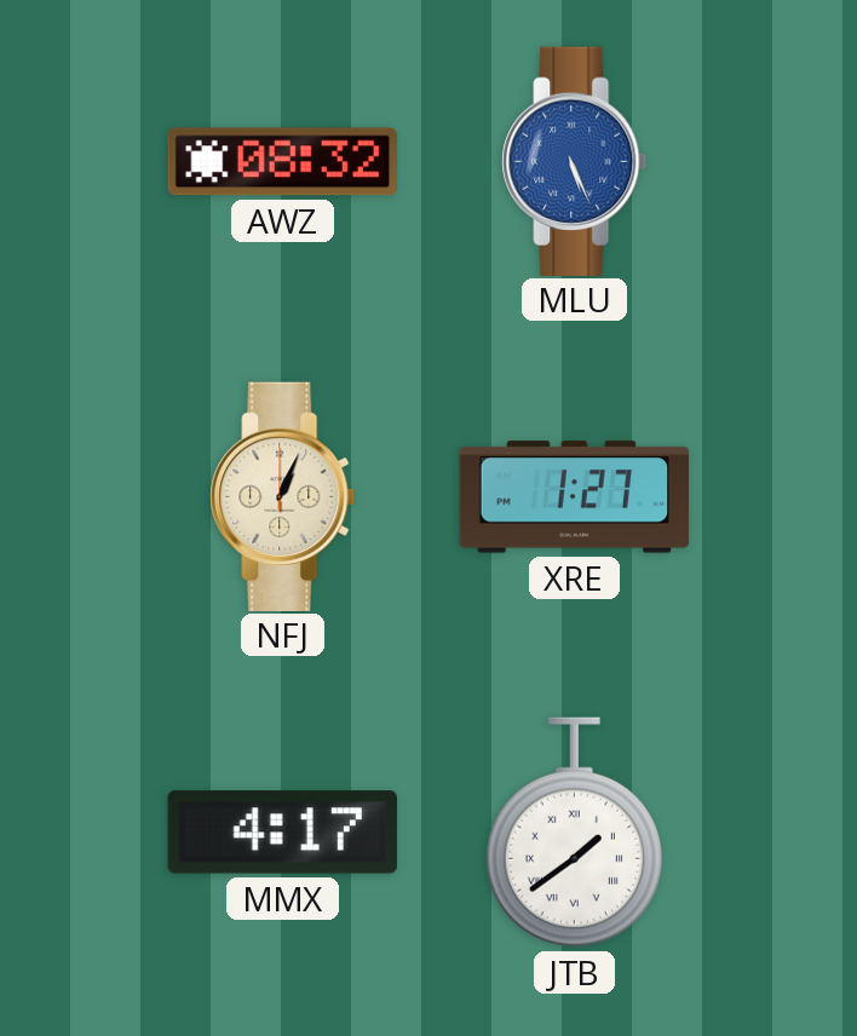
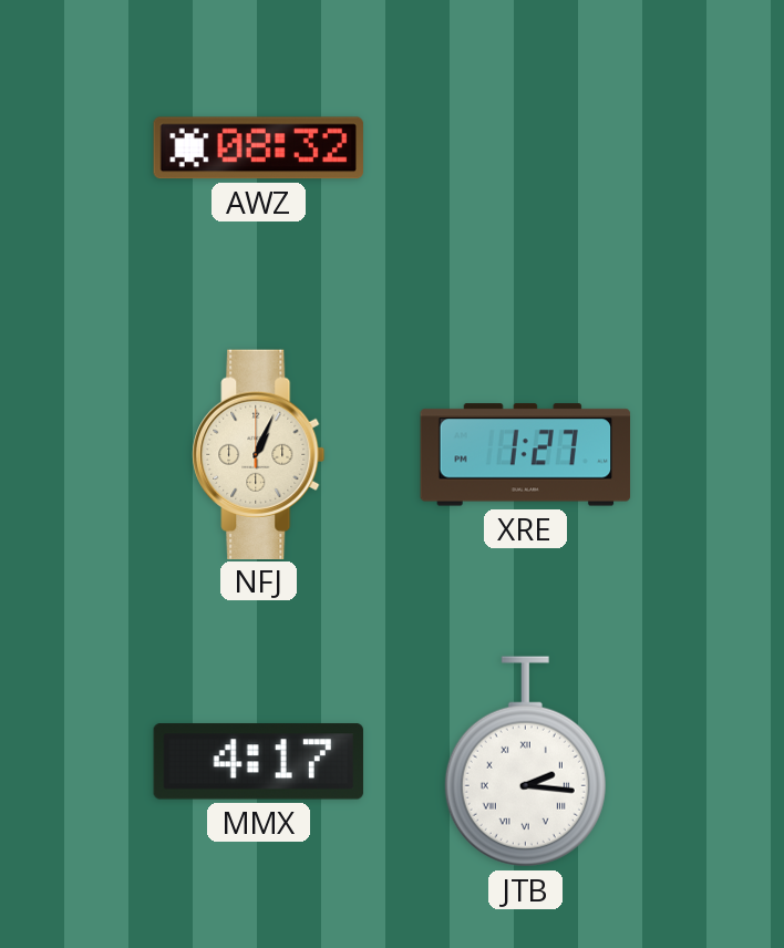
MLU: 5:26 -> none
JTB: 1:39 -> 2:16
